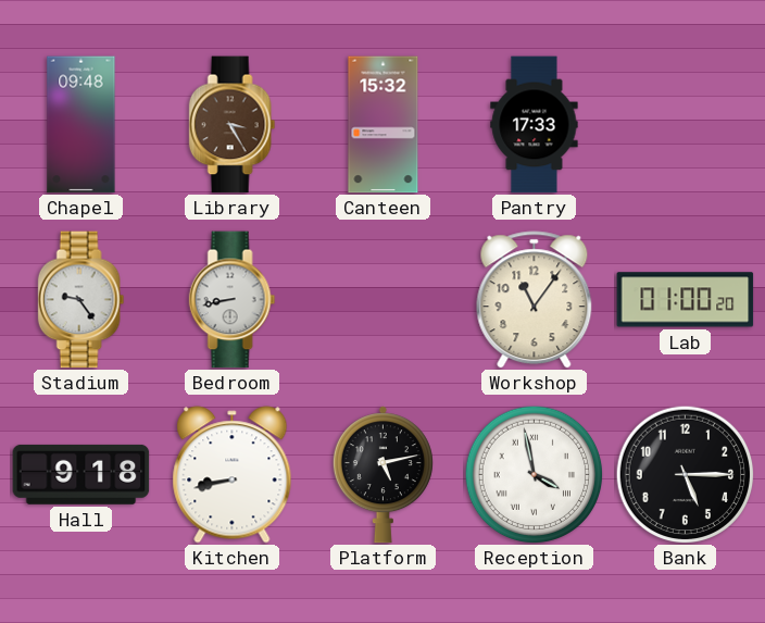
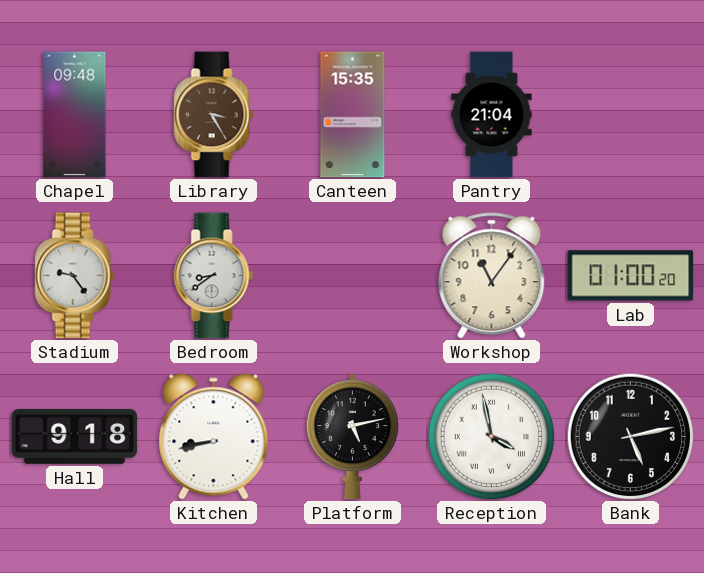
Canteen: 15:32 -> 15:35
Pantry: 17:33 -> 21:04
Bedroom: 8:43 -> 8:39
Bank: 5:15 -> 5:13
